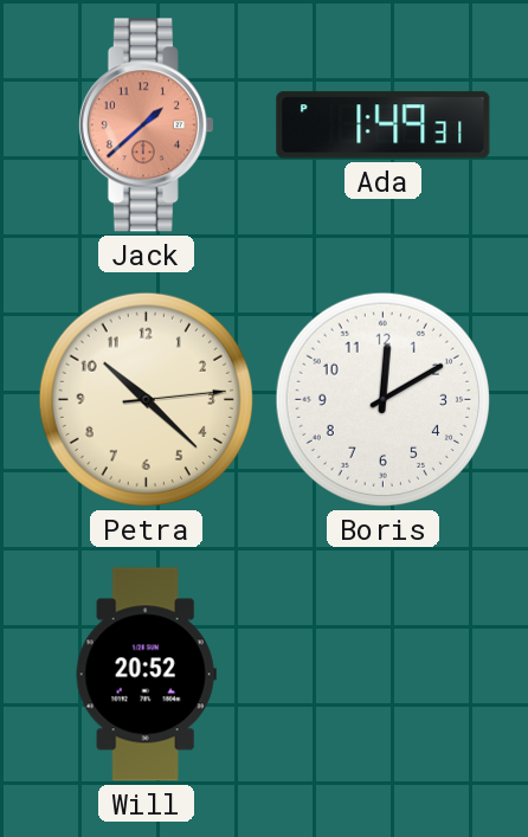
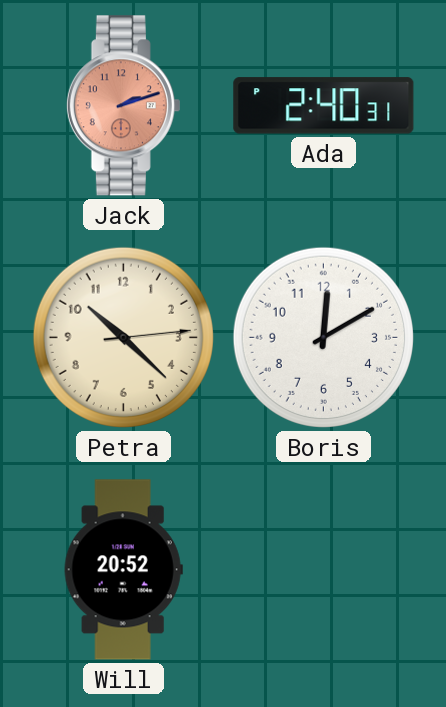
Jack: 1:38 -> 2:12
Ada: 1:49 -> 2:40
